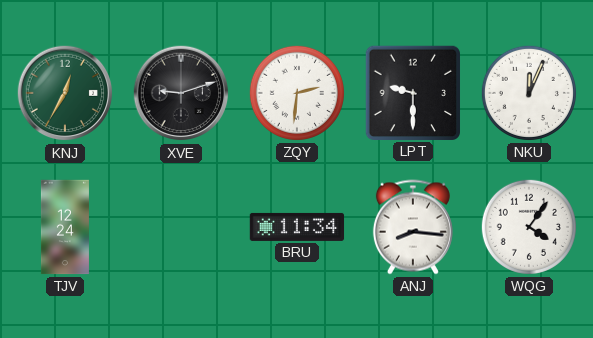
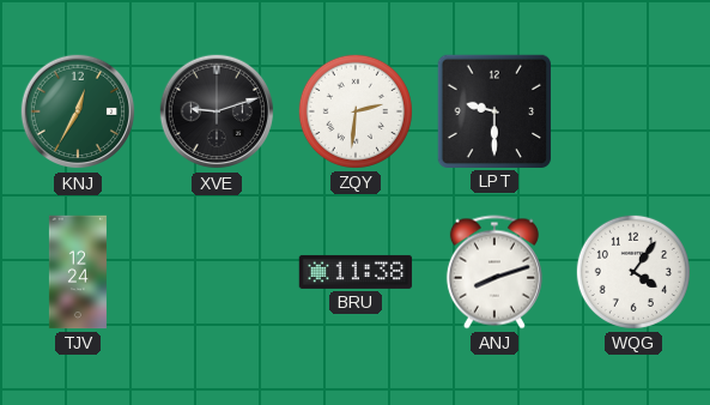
NKU: 12:04 -> none
BRU: 11:34 -> 11:38
ANJ: 8:16 -> 8:12
